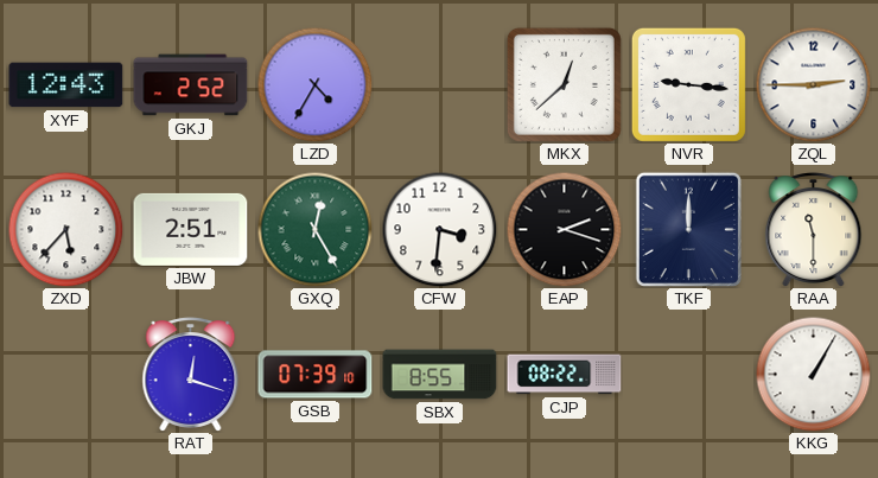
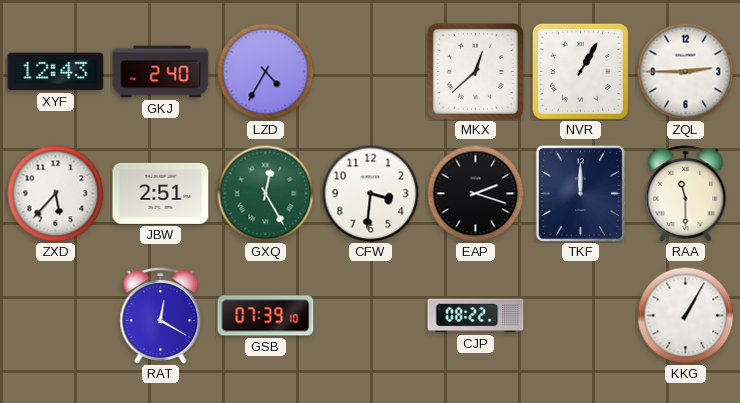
GKJ: 2:52 -> 2:40
NVR: 9:16 -> 1:05
RAT: 12:18 -> 12:20
SBX: 8:55 -> none
